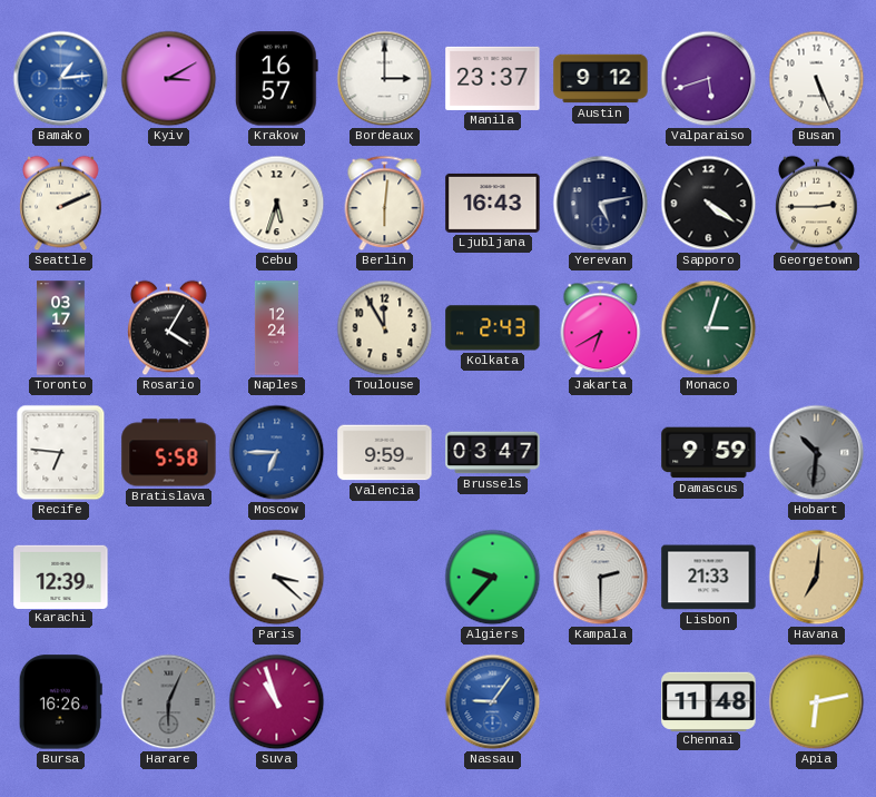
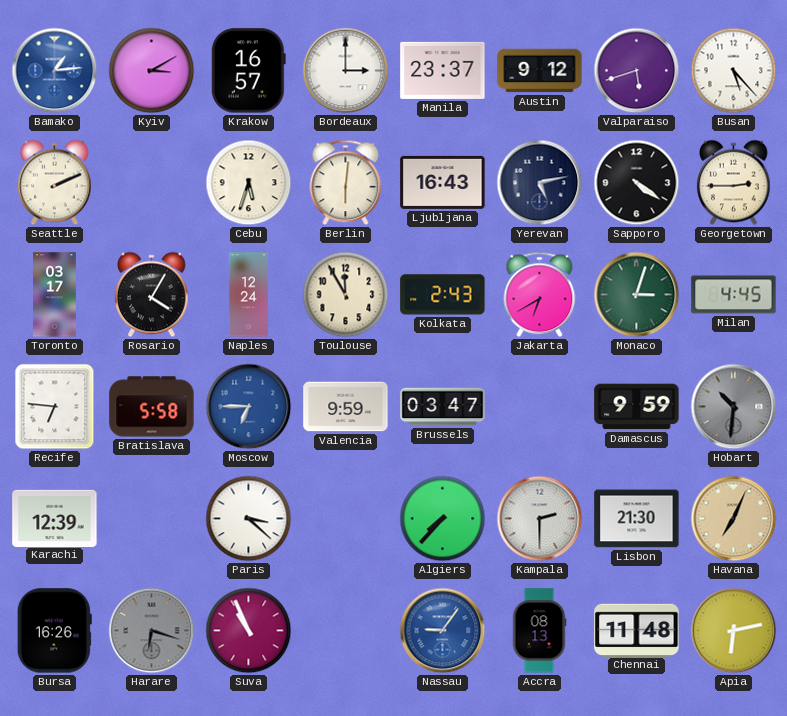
Busan: 5:26 -> 5:23
Milan: none -> 4:45
Algiers: 9:37 -> 7:37
Lisbon: 21:33 -> 21:30
Havana: 7:01 -> 7:04
Harare: 6:04 -> 6:18
Suva: 10:57 -> 10:56
Accra: none -> 08:13
